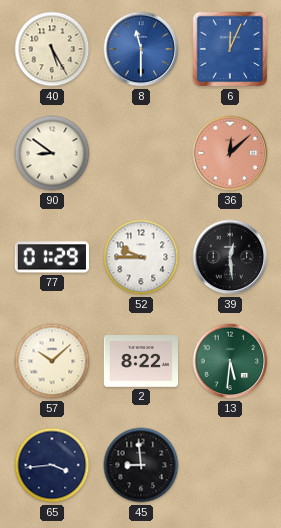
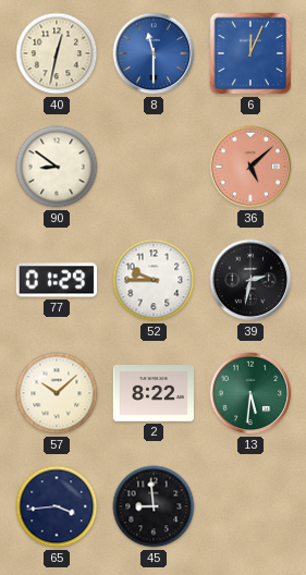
40: 5:25 -> 12:32
36: 12:08 -> 5:08
39: 12:29 -> 2:32
